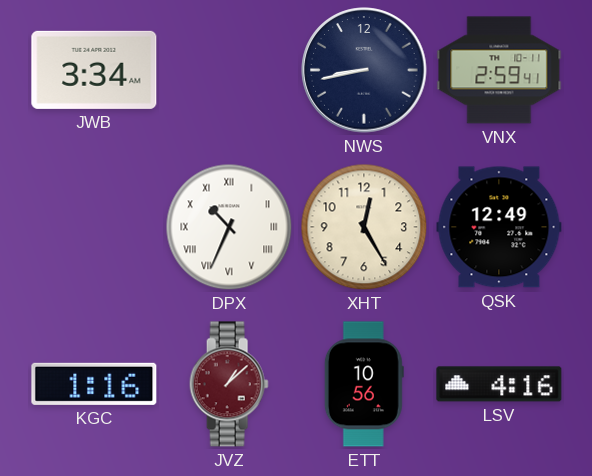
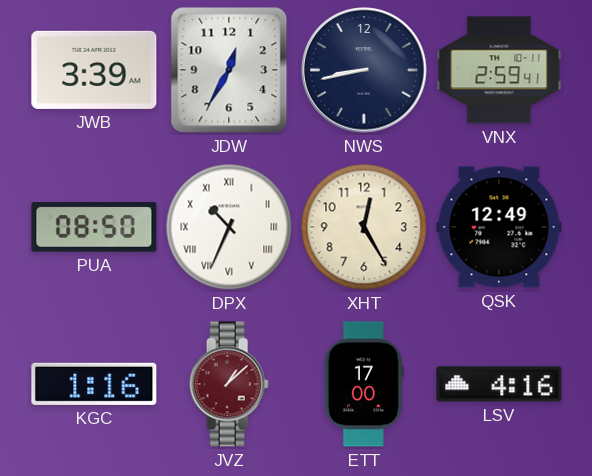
JWB: 3:34 -> 3:39
JDW: none -> 12:35
PUA: none -> 08:50
ETT: 10:56 -> 17:00
